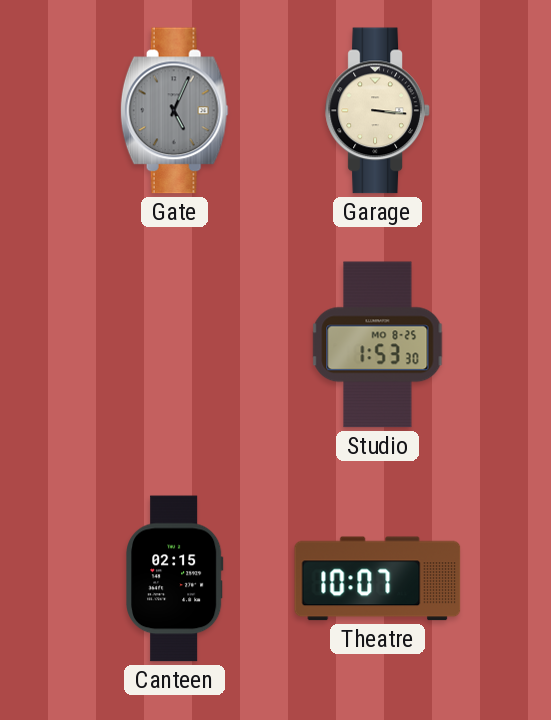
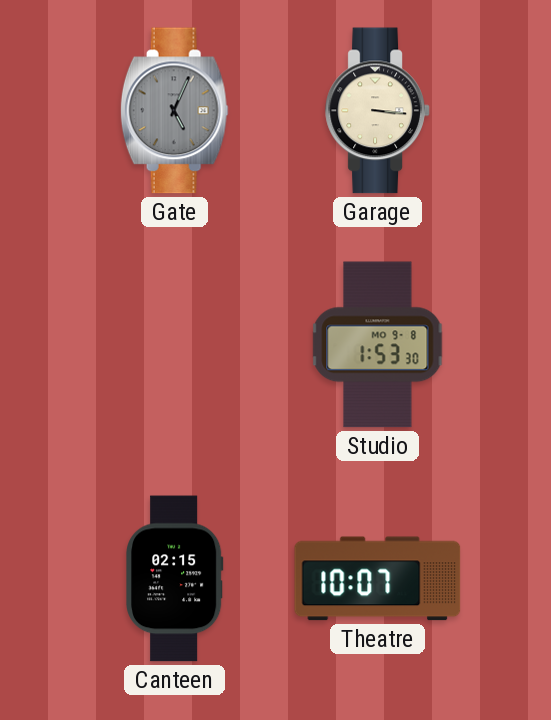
Studio date: MO 8-25 -> MO 9-8
